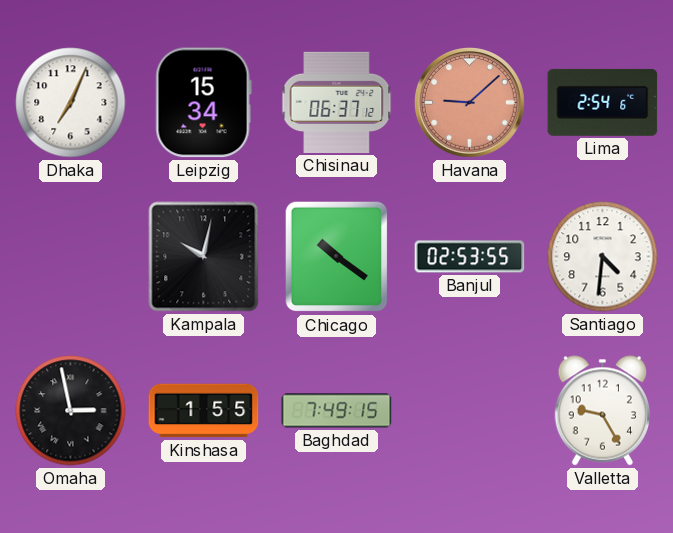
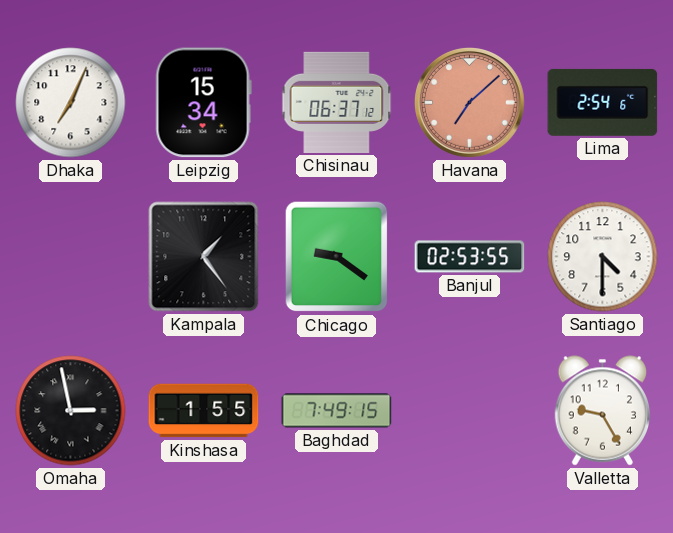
Havana: 9:08 -> 7:08
Kampala: 10:02 -> 1:24
Chicago: 10:21 -> 9:21
Santiago: 4:31 -> 4:30
